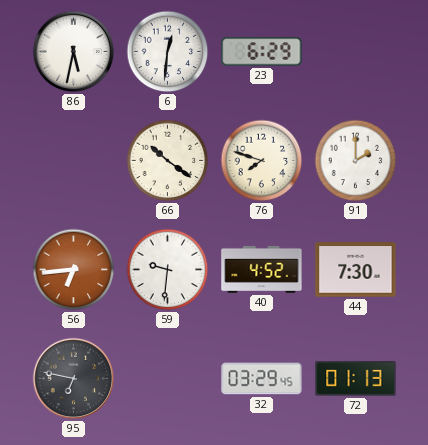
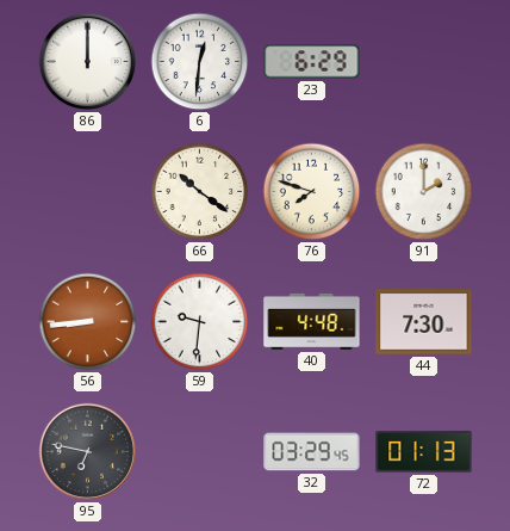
86: 5:32 -> 12:00
56: 6:44 -> 8:44
40: 4:52 -> 4:48
